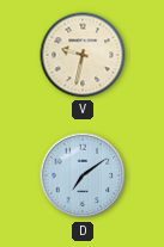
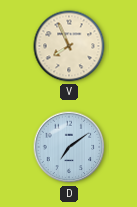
V: 9:32 -> 7:56
